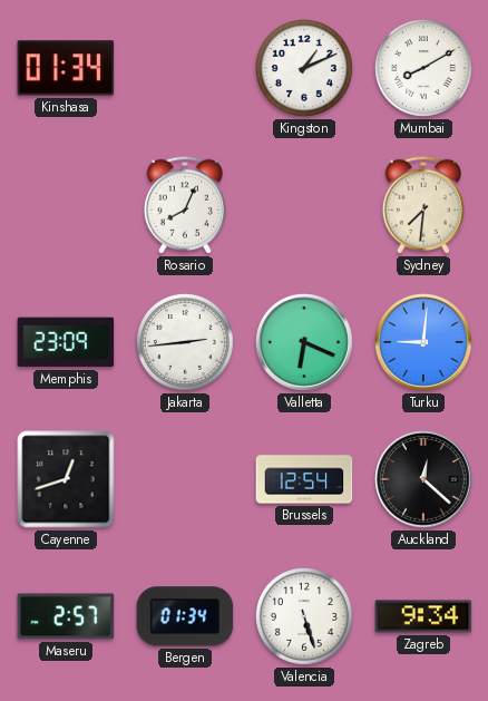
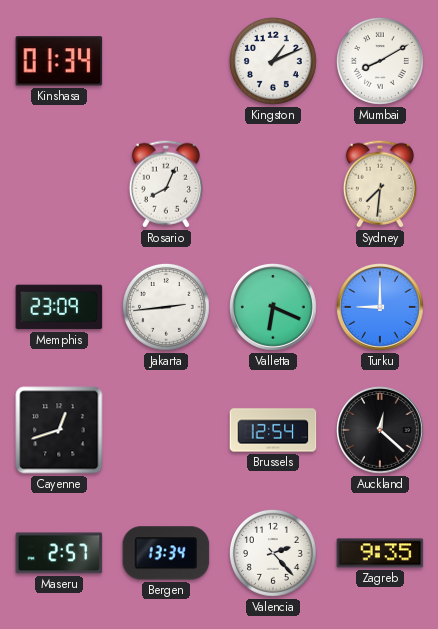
Turku: 9:01 -> 9:00
Bergen: 01:34 -> 13:34
Valencia: 5:27 -> 2:23
Zagreb: 9:34 -> 9:35
